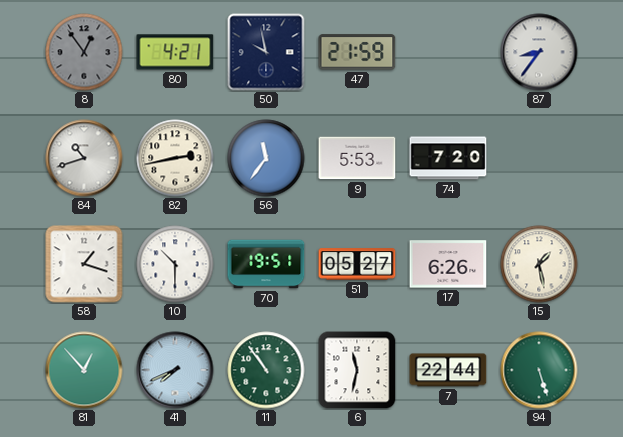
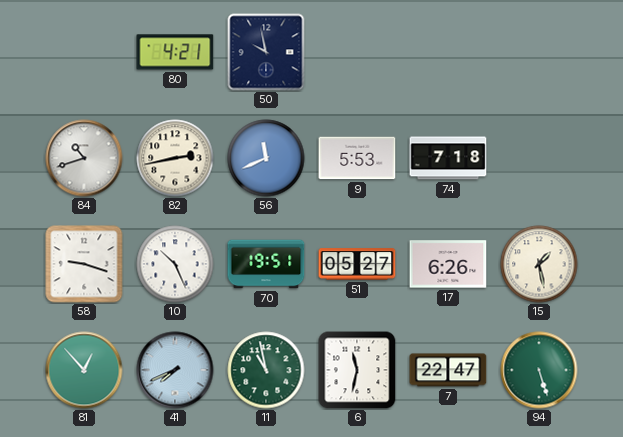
8: 12:54 -> none
47: 21:59 -> none
87: 8:36 -> none
56: 11:36 -> 11:41
74: 7:20 -> 7:18
58: 1:18 -> 9:18
10: 10:30 -> 10:26
11: 10:54 -> 10:58
7: 22:44 -> 22:47
